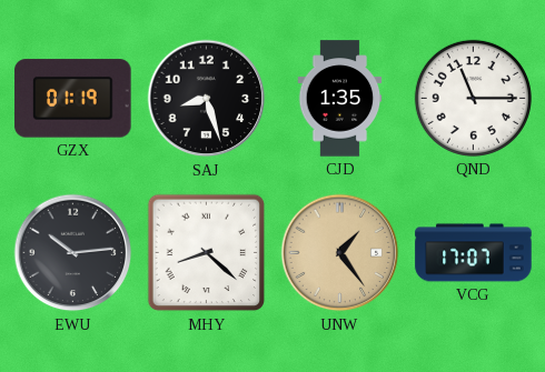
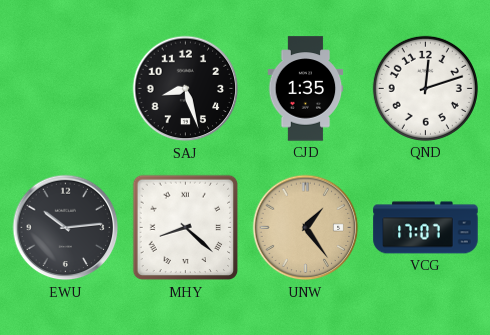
GZX: 01:19 -> none
QND: 11:15 -> 12:12
